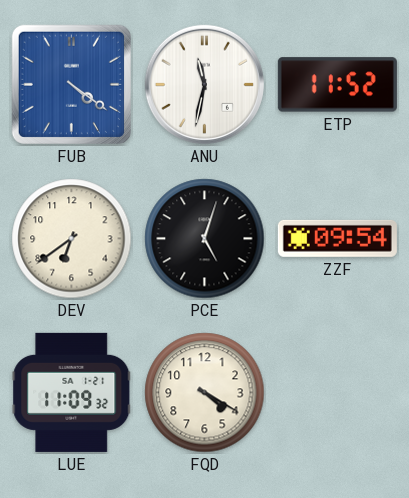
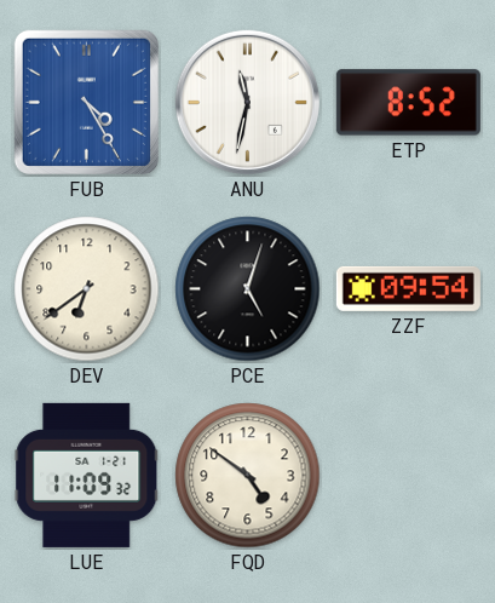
FUB: 4:21 -> 4:25
ETP: 11:52 -> 8:52
FQD: 4:20 -> 4:51
